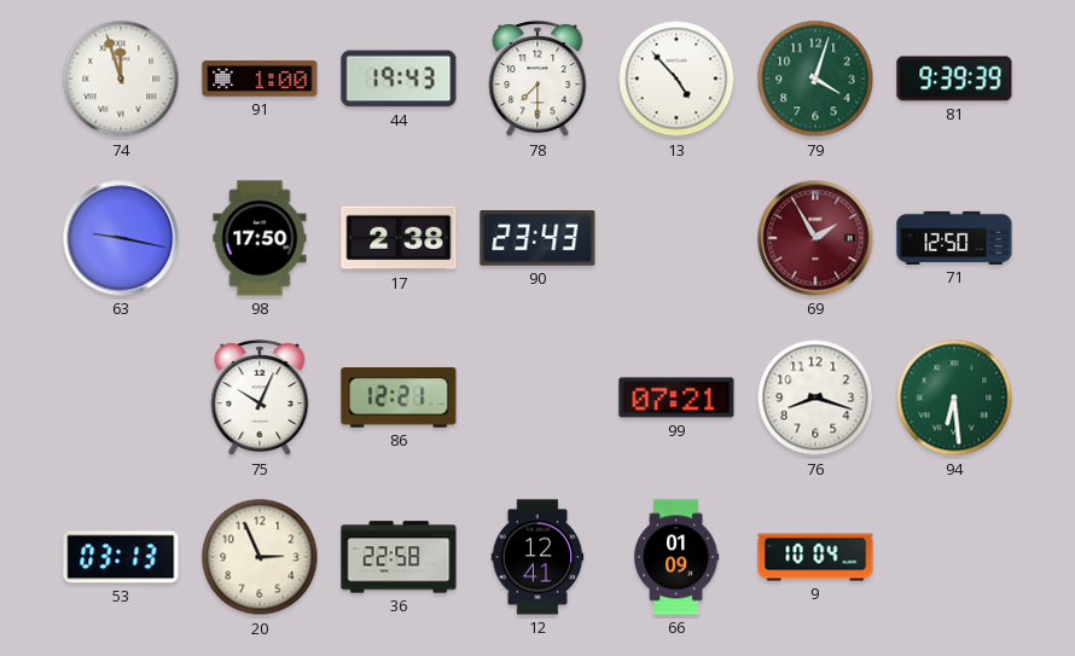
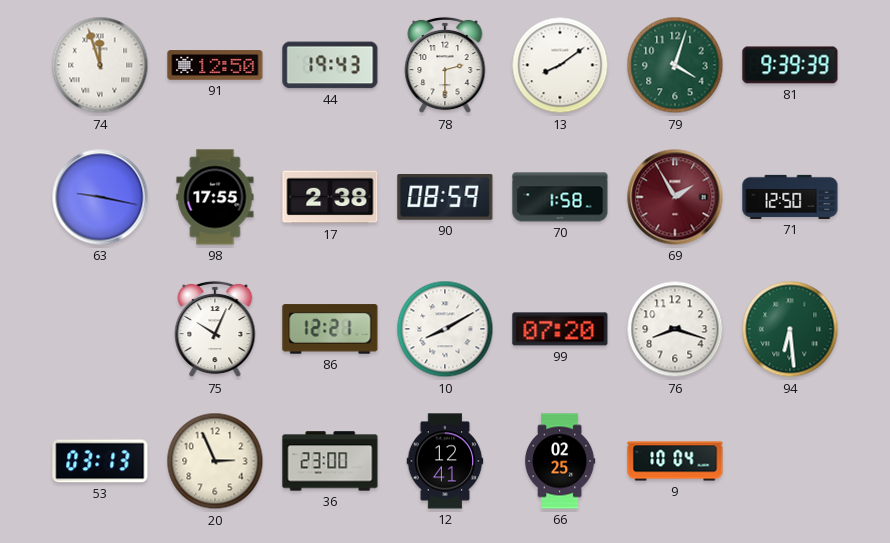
91: 1:00 -> 12:50
78: 7:30 -> 2:30
13: 4:53 -> 8:09
98: 17:50 -> 17:55
90: 23:43 -> 08:59
70: none -> 1:58
10: none -> 8:10
99: 07:21 -> 07:20
36: 22:58 -> 23:00
66: 01:09 -> 02:25
